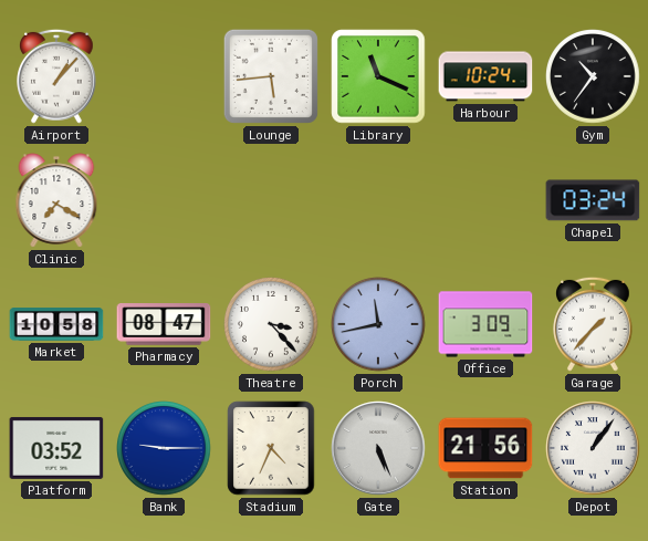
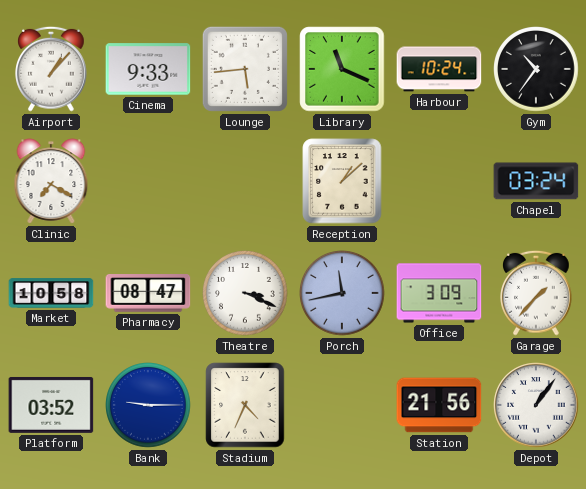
Cinema: none -> 9:33
Reception: none -> 1:08
Theatre: 3:23 -> 3:19
Gate: 5:26 -> none
